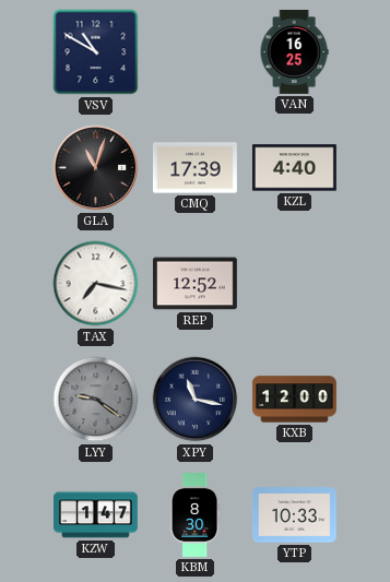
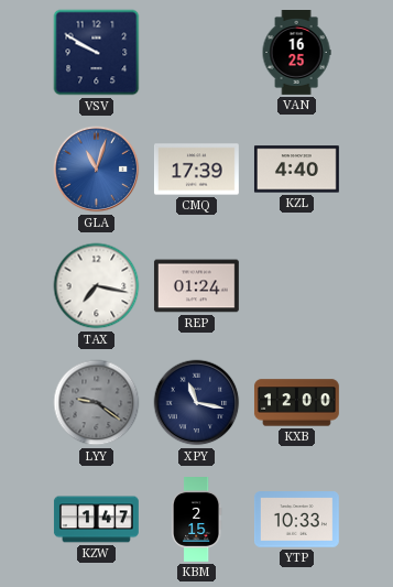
VSV: 10:50 -> 9:50
GLA dial: black -> blue
REP: 12:52 -> 01:24
KBM: 8:30 -> 2:15
